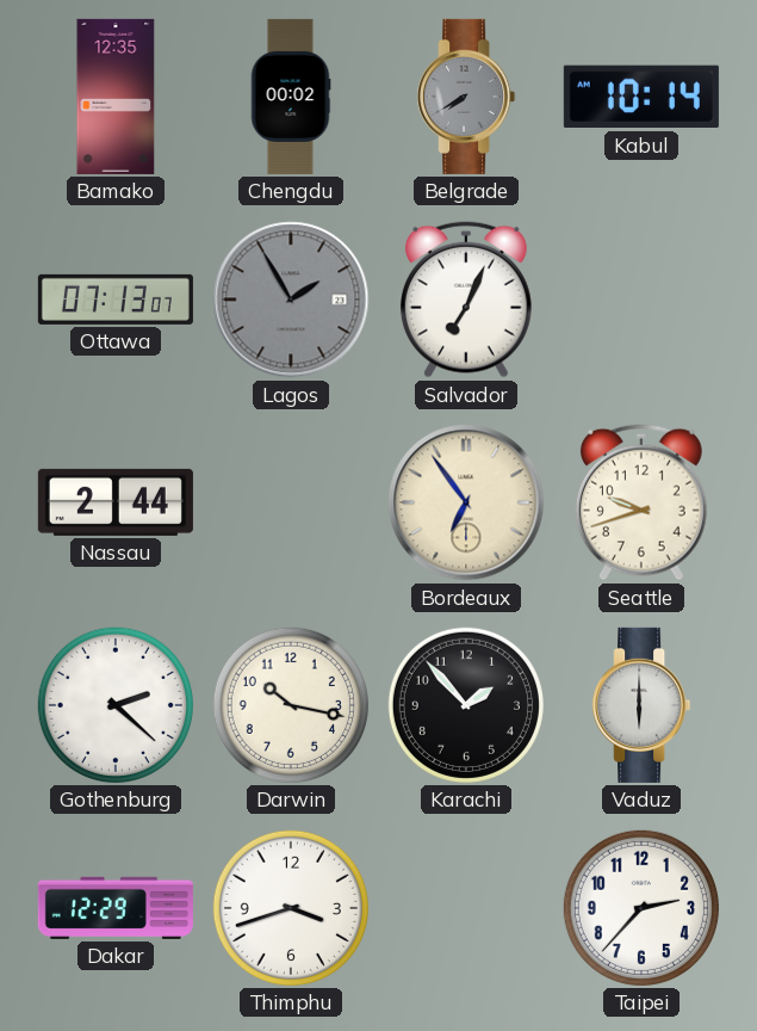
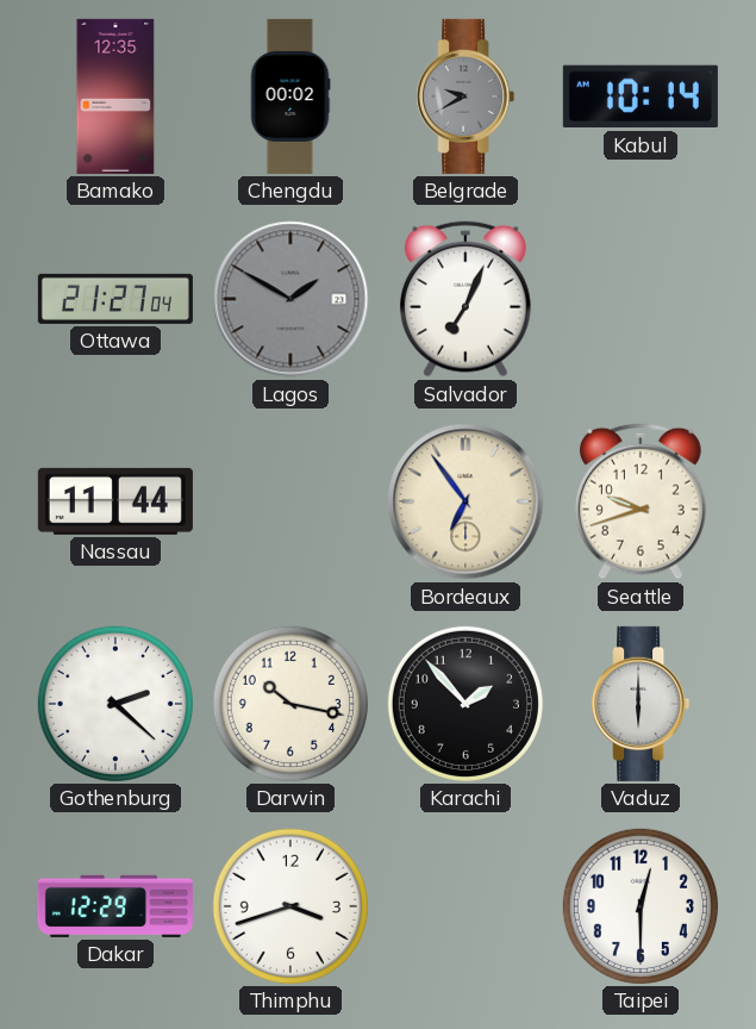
Belgrade: 7:40 -> 9:40
Ottawa: 07:13 -> 21:27
Lagos: 1:55 -> 1:50
Nassau: 2:44 -> 11:44
Taipei: 2:37 -> 12:30
